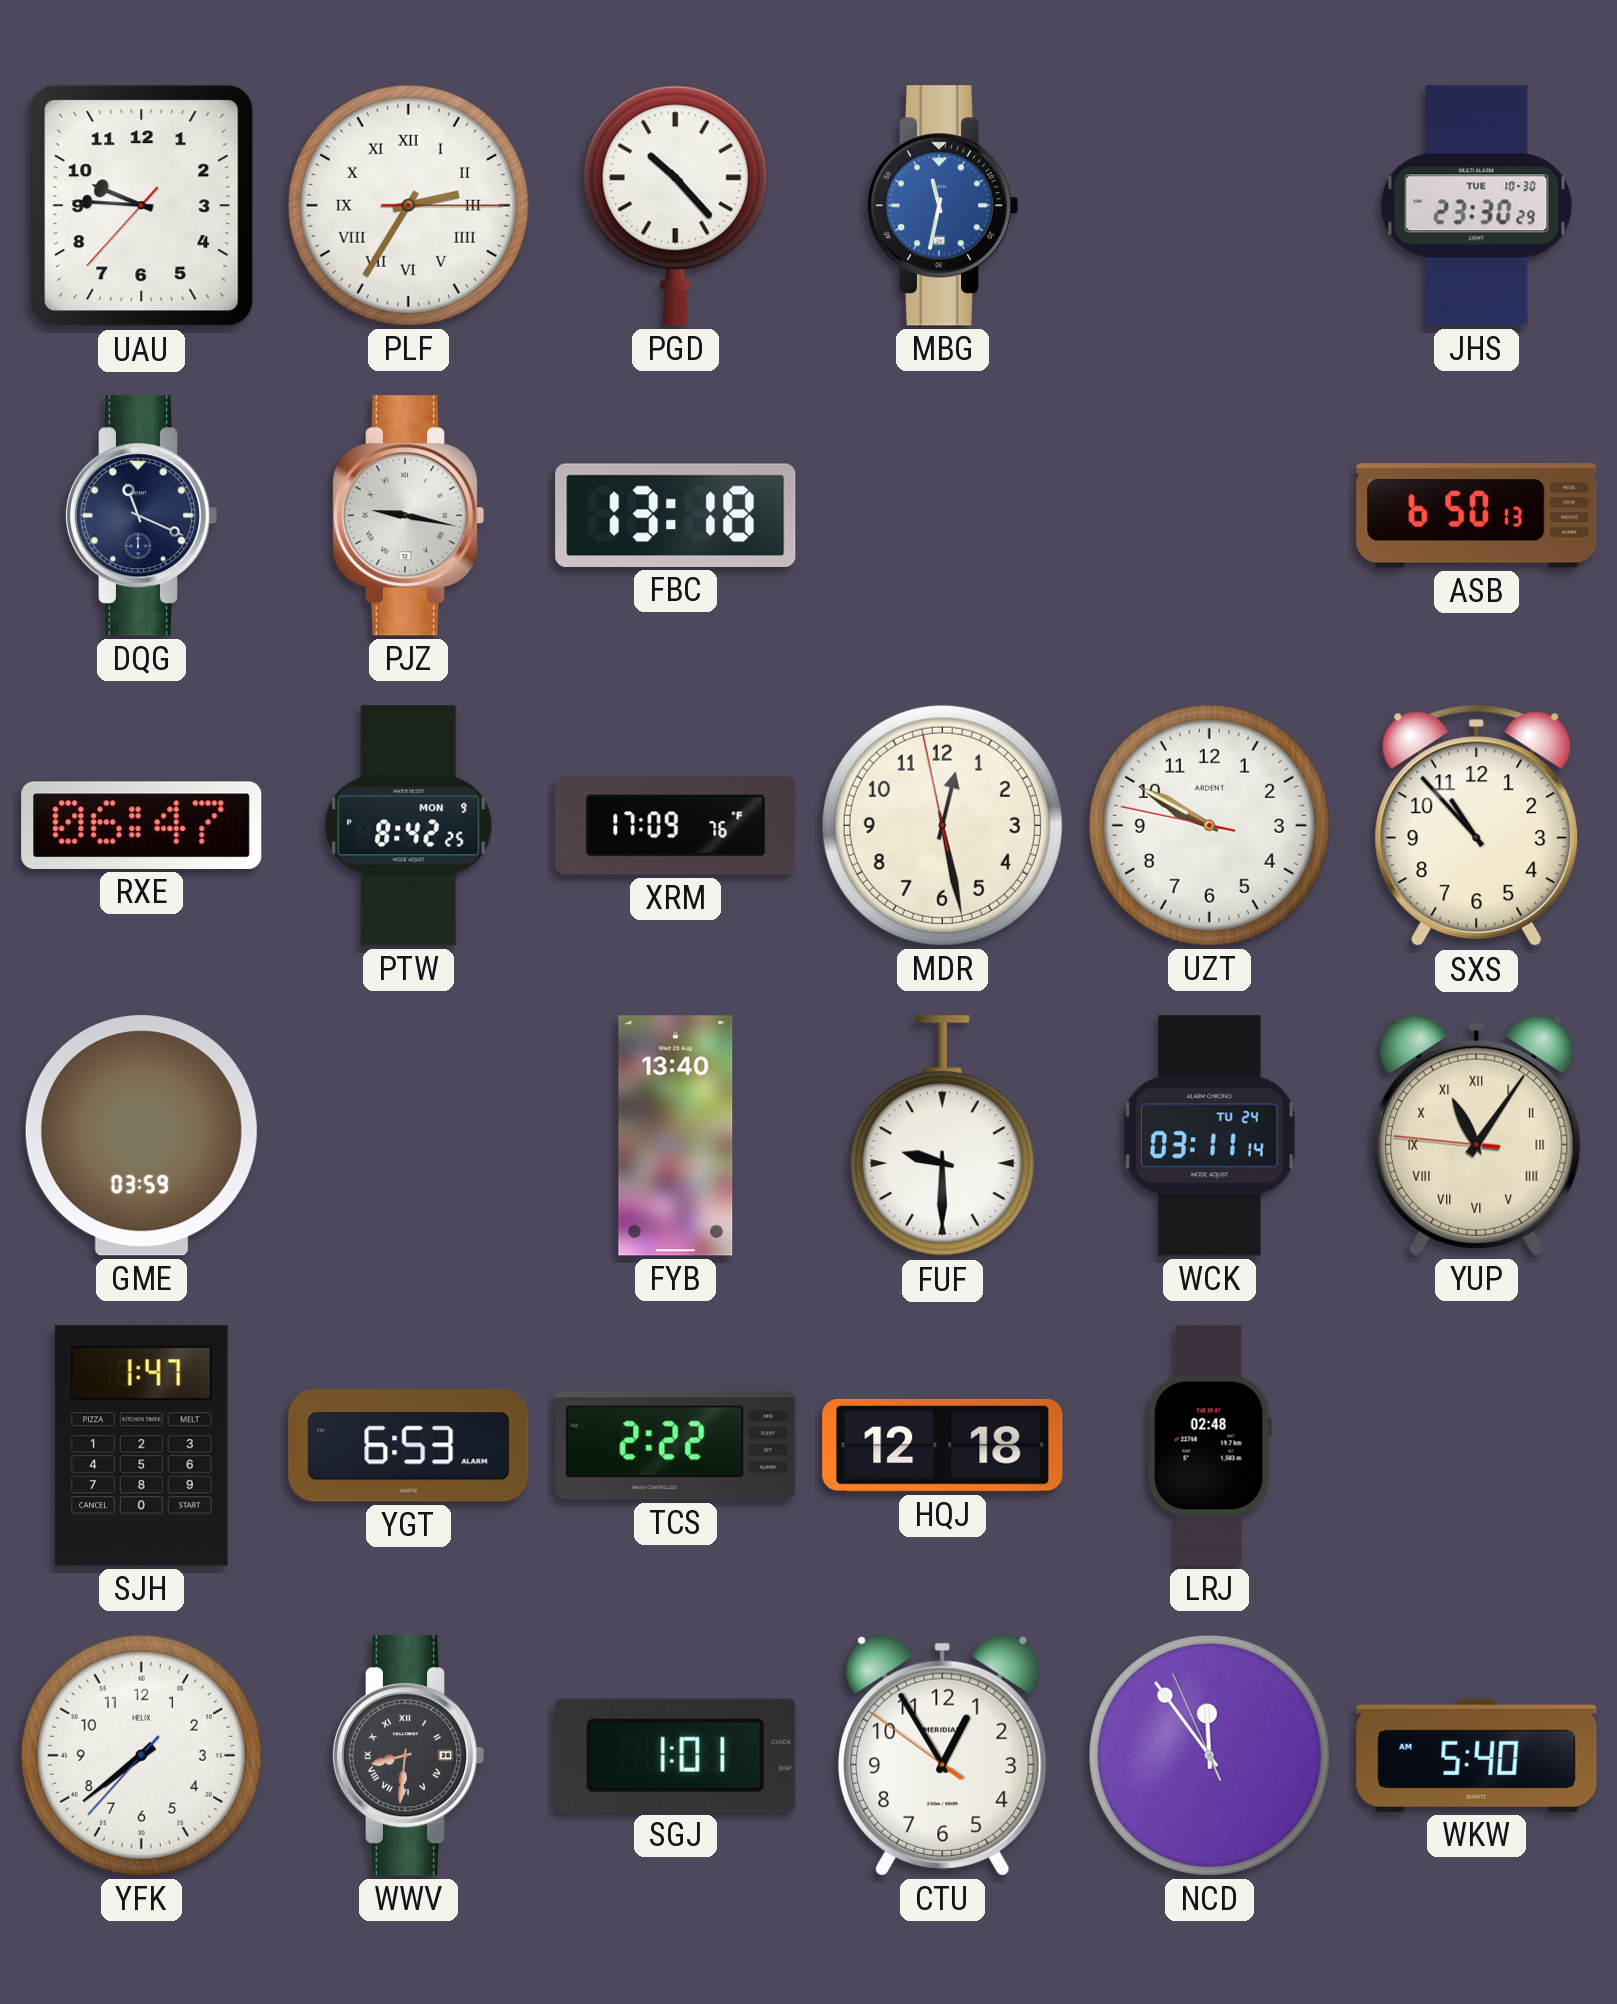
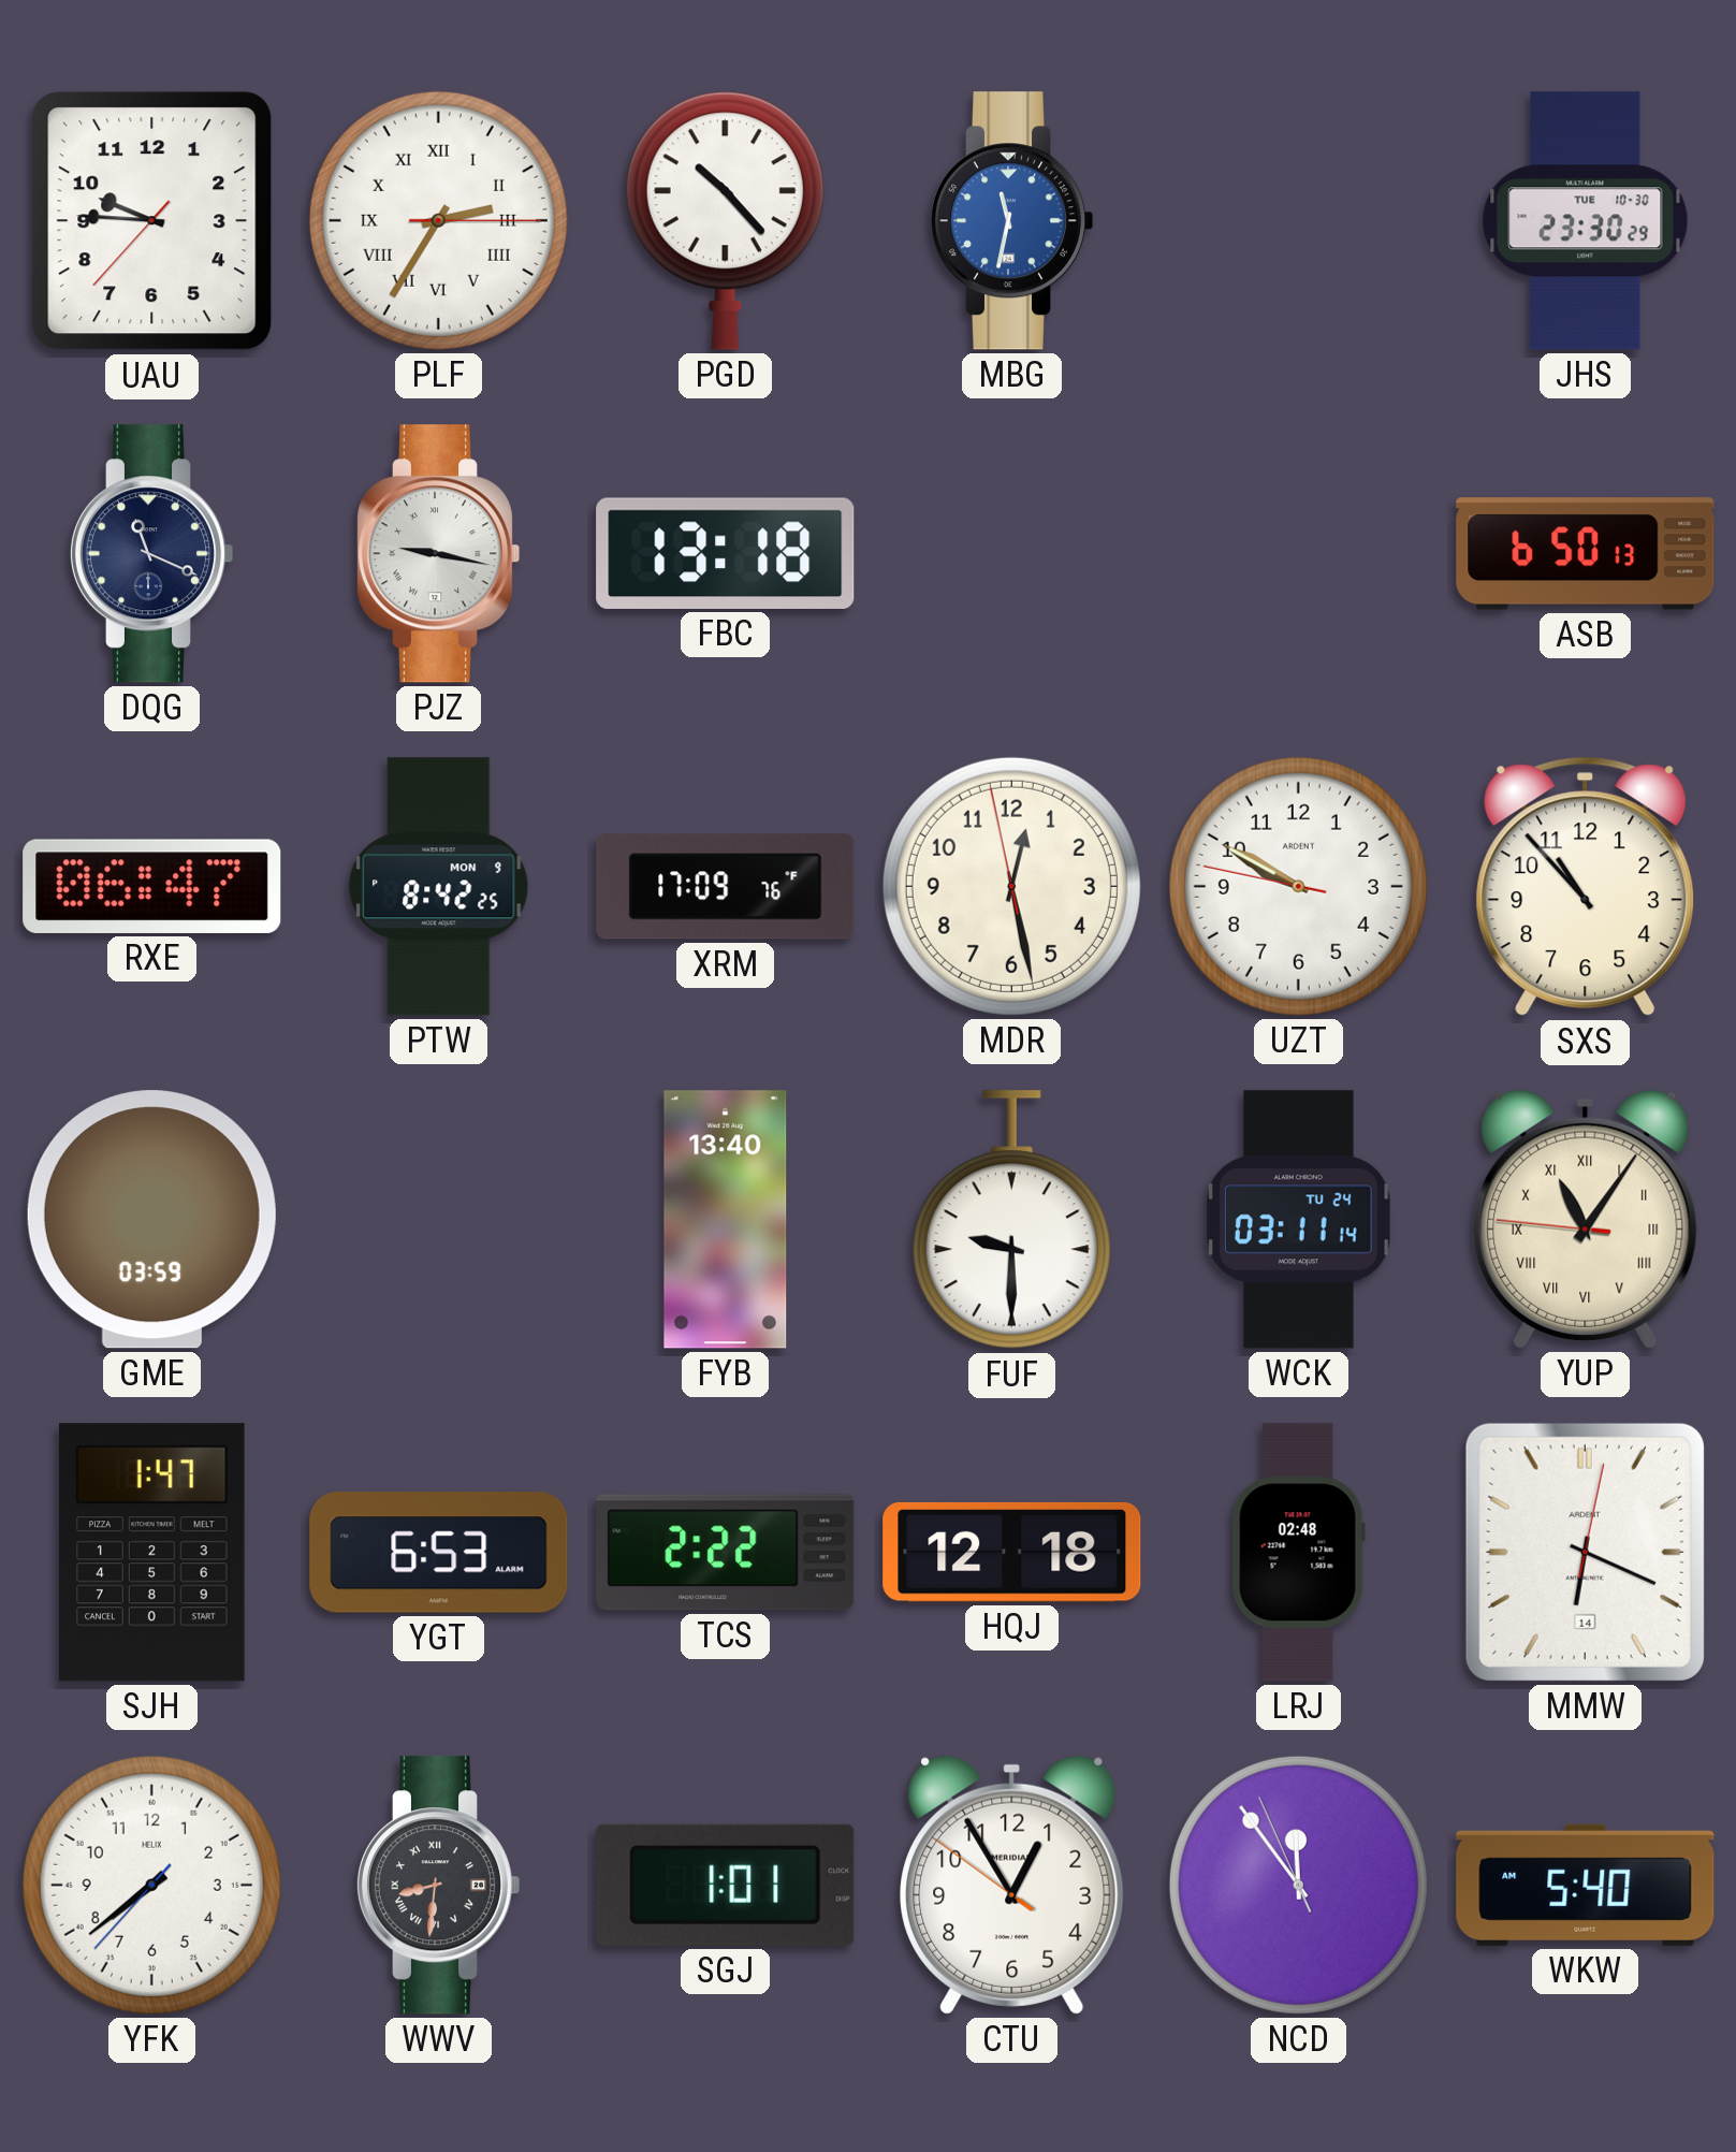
MMW: none -> 6:19
